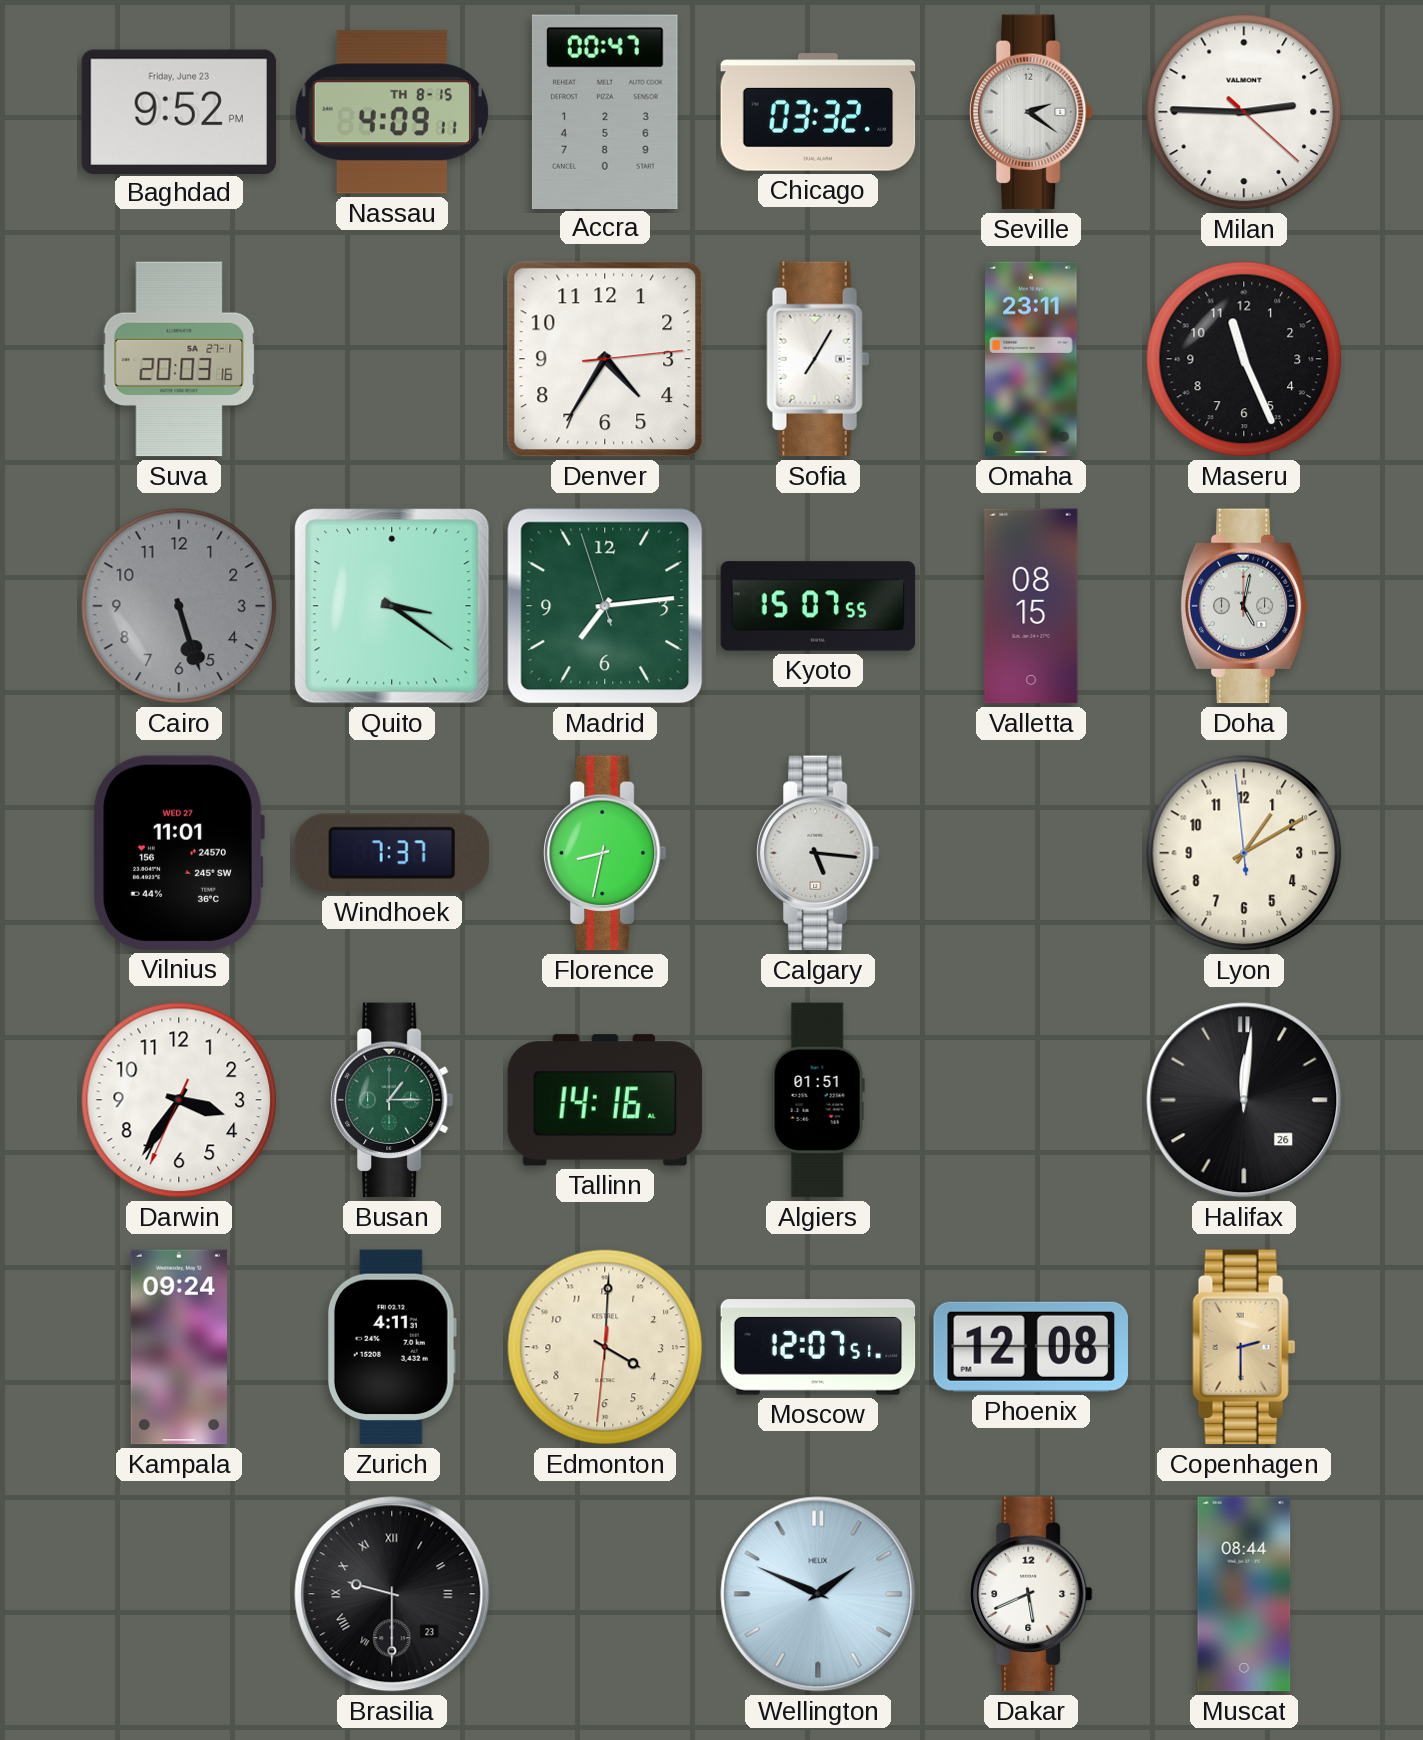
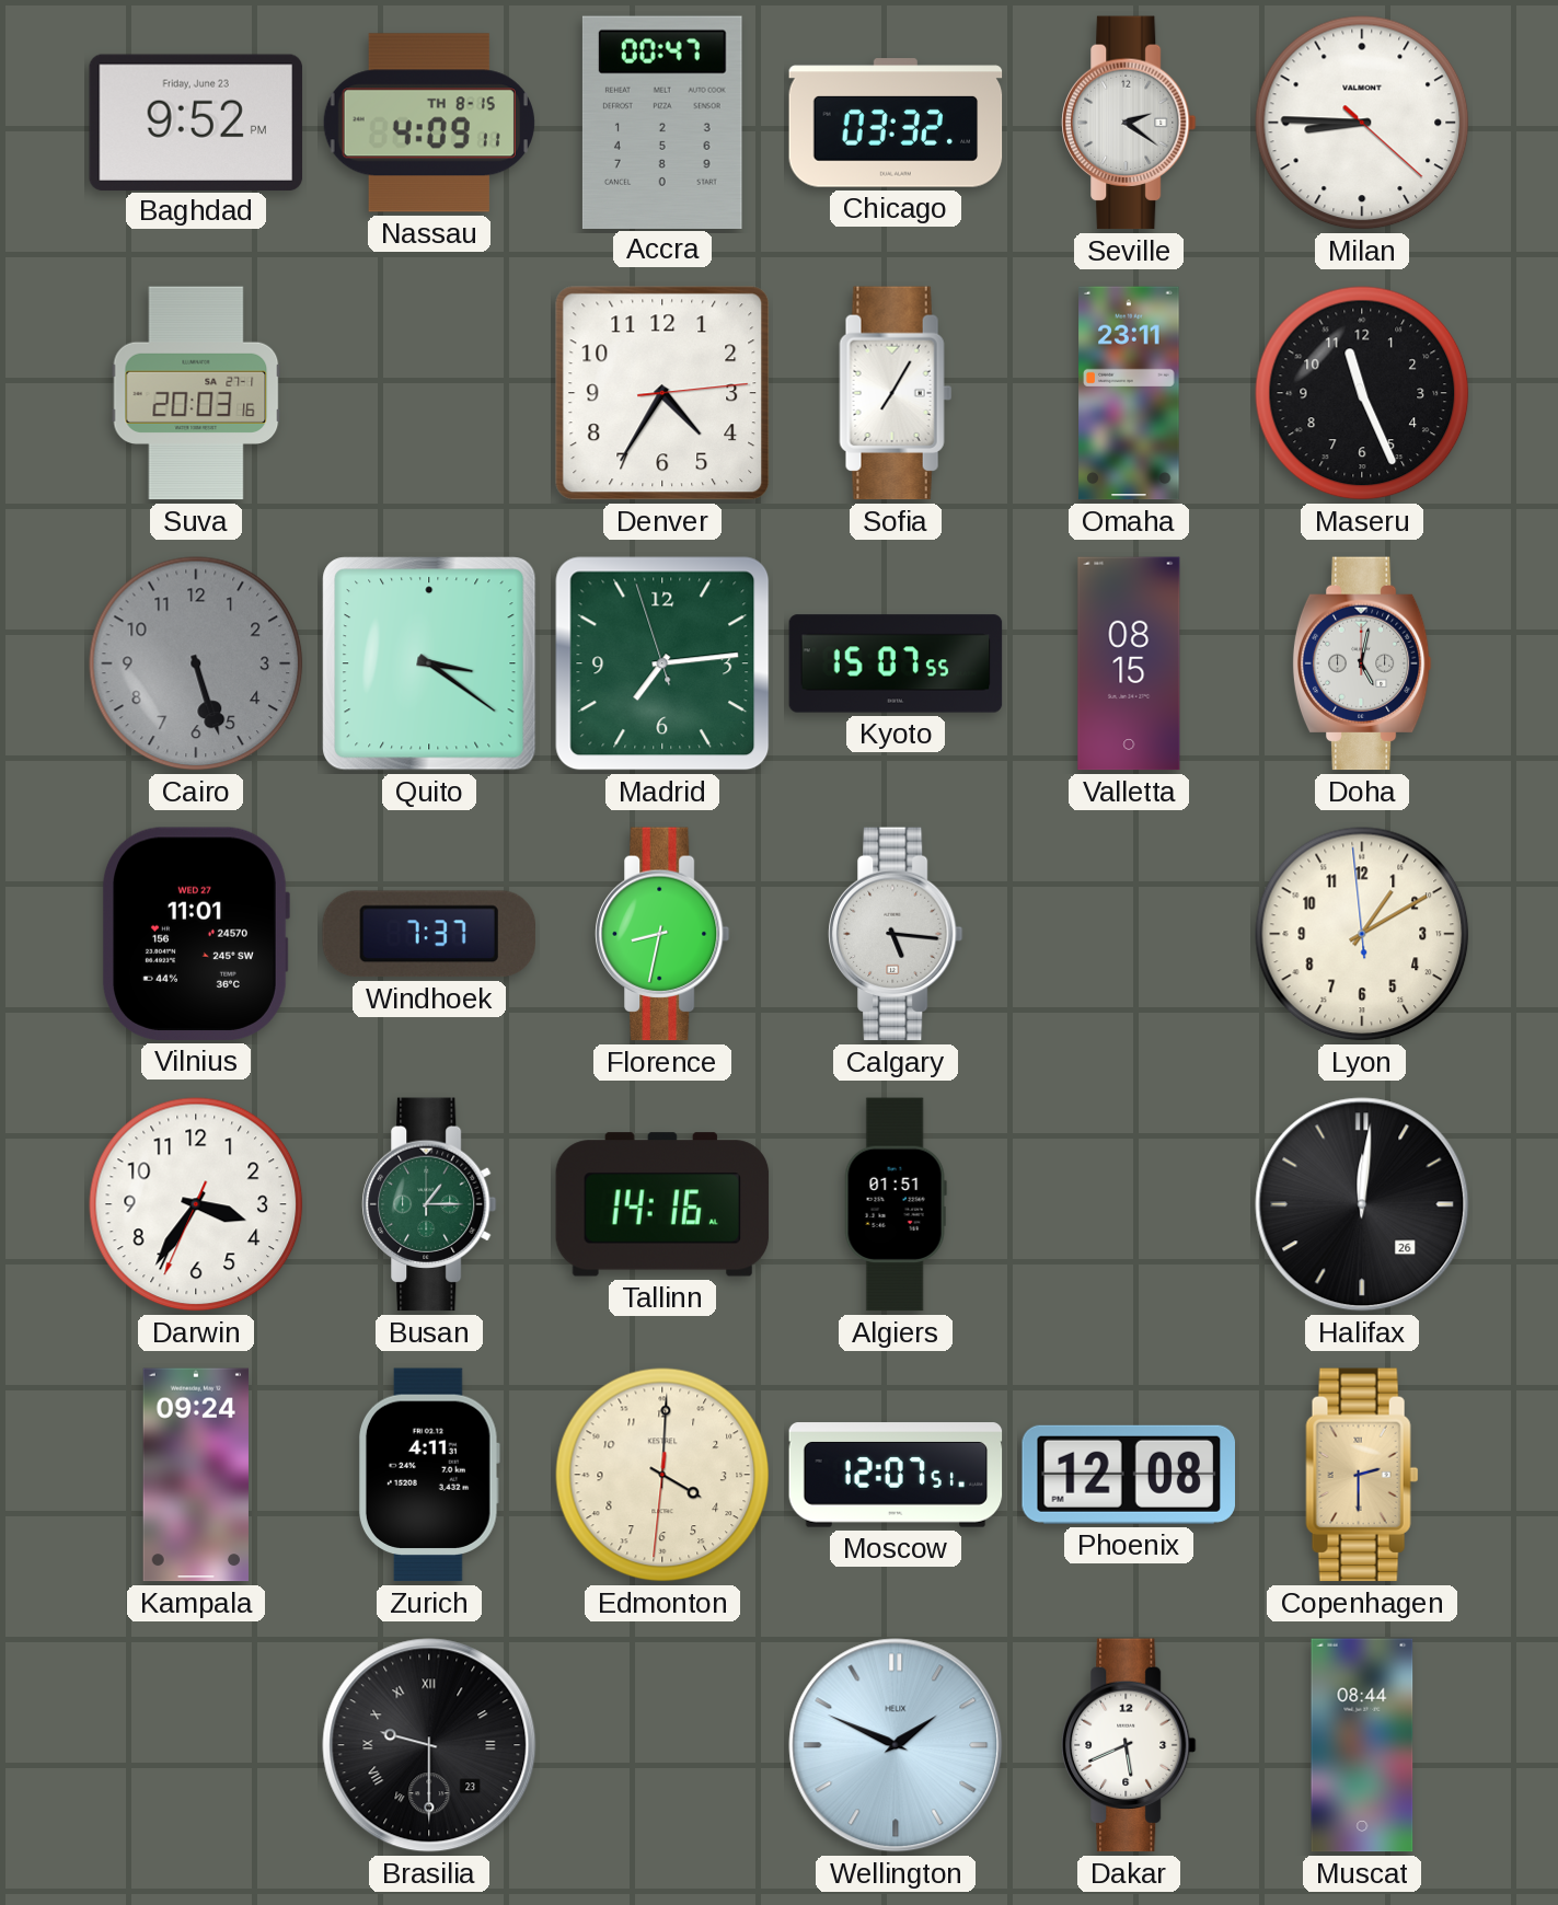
Milan: 2:45 -> 8:45
